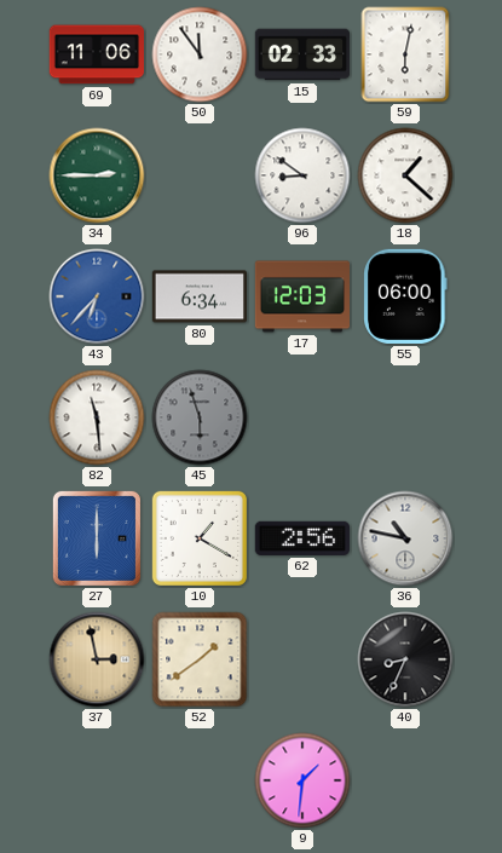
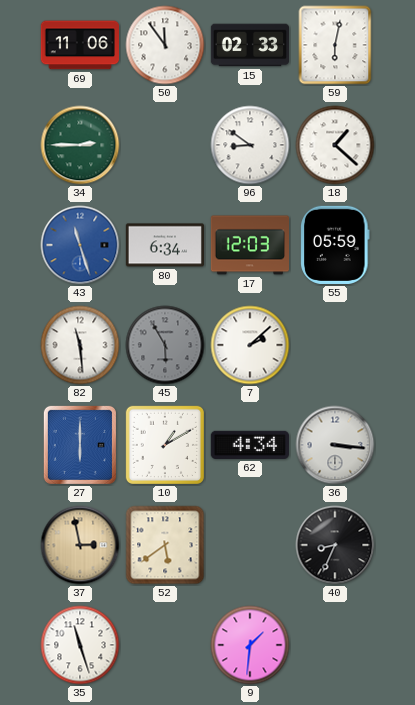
43: 6:37 -> 11:27
55: 06:00 -> 05:59
45: 5:57 -> 5:55
7: none -> 2:08
10: 1:20 -> 1:10
62: 2:56 -> 4:34
36: 10:47 -> 3:16
52: 1:39 -> 5:39
35: none -> 11:27
